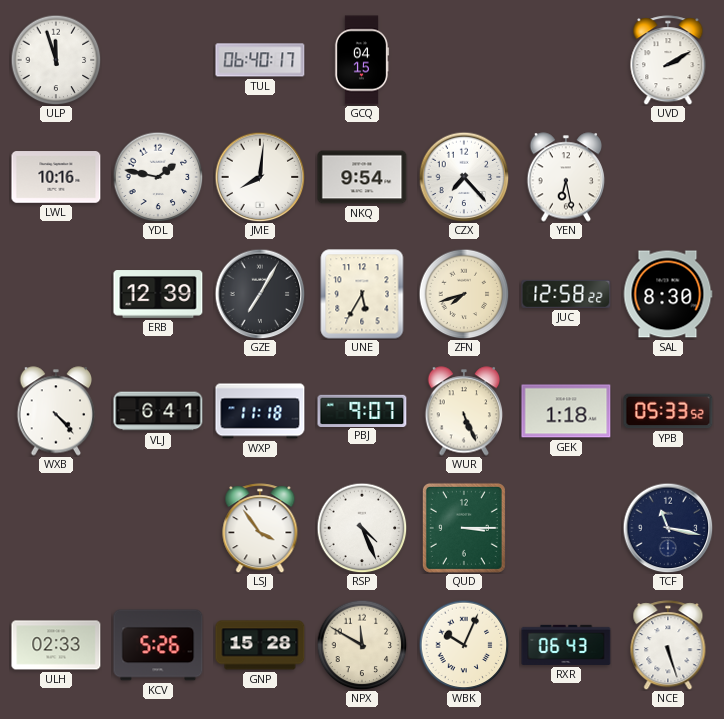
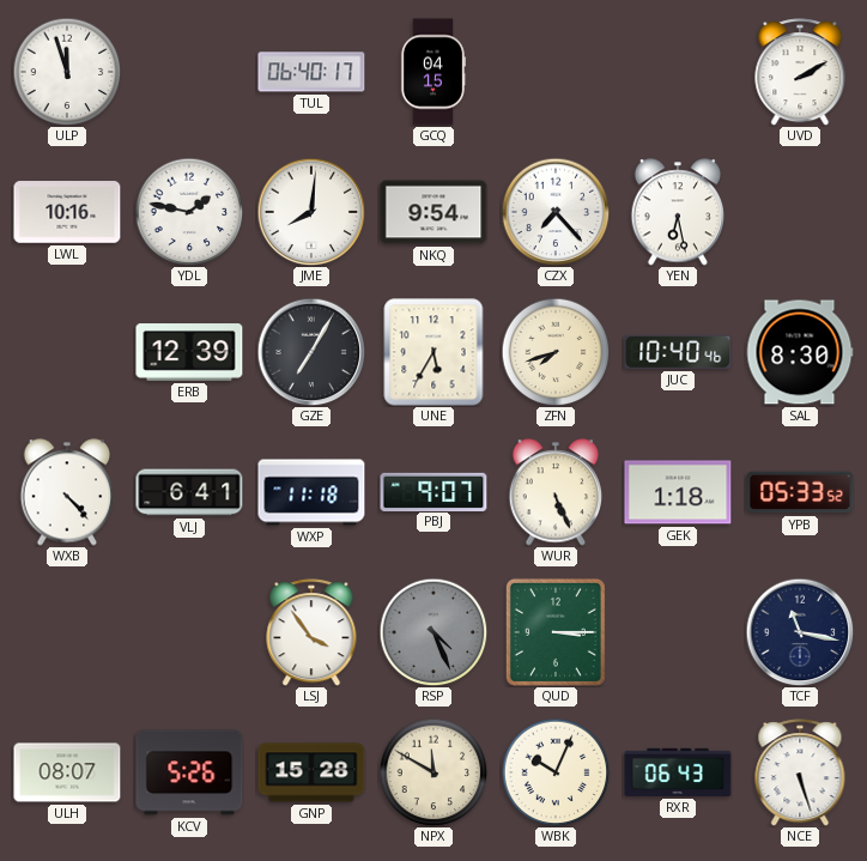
JUC: 12:58 -> 10:40
RSP dial: white -> grey
ULH: 02:33 -> 08:07
